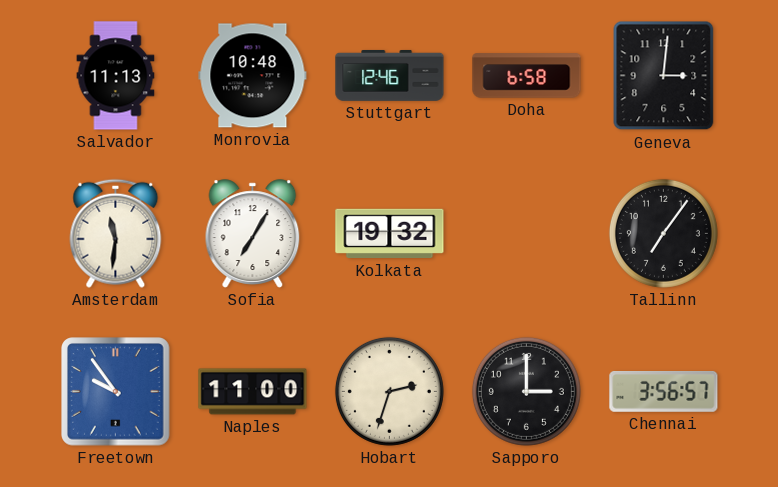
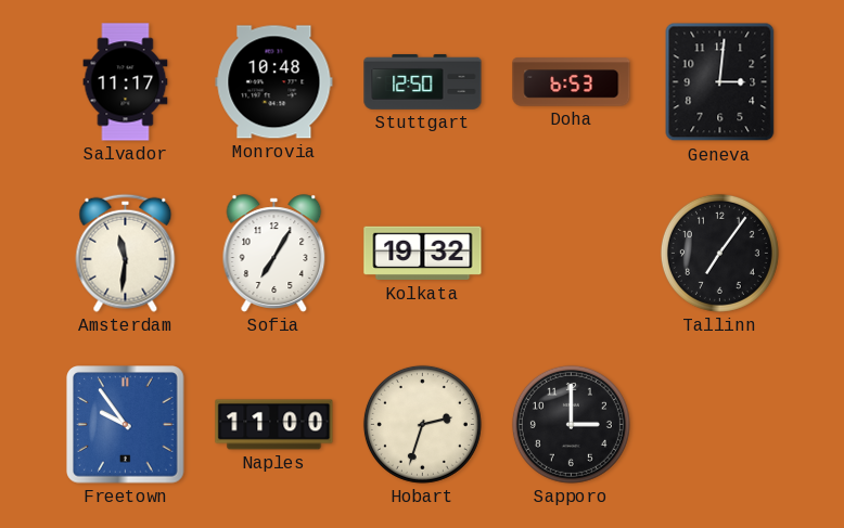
Salvador: 11:13 -> 11:17
Stuttgart: 12:46 -> 12:50
Doha: 6:58 -> 6:53
Chennai: 3:56 -> none
